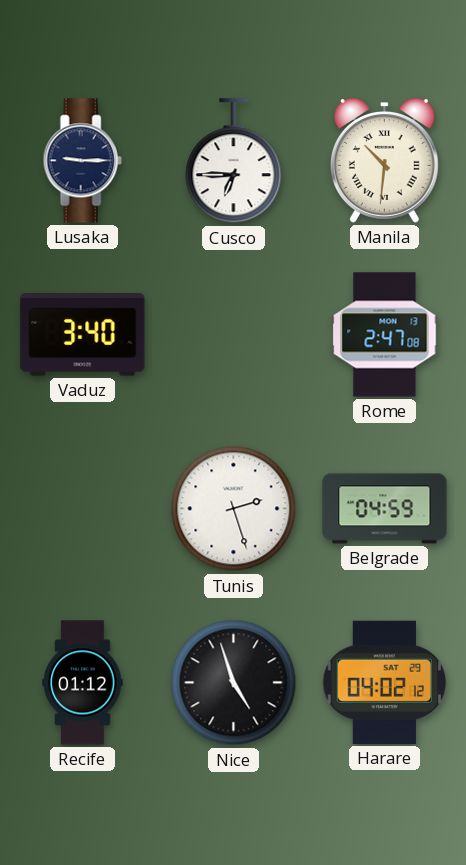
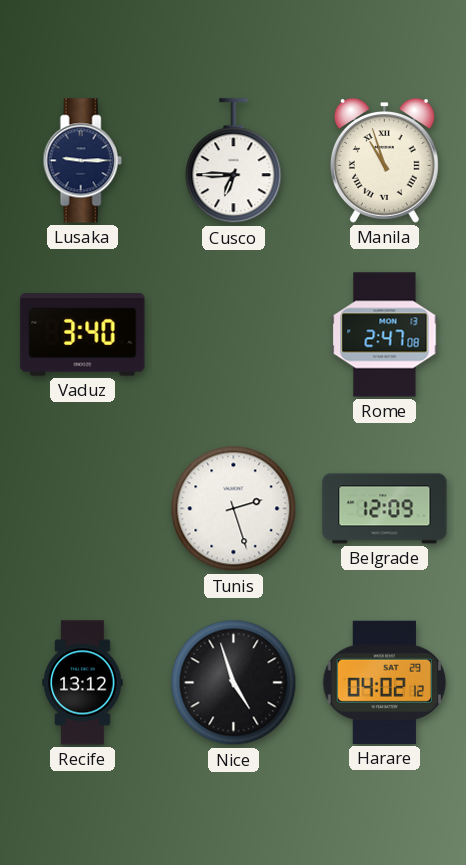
Manila: 10:31 -> 10:57
Belgrade: 04:59 -> 12:09
Recife: 01:12 -> 13:12
